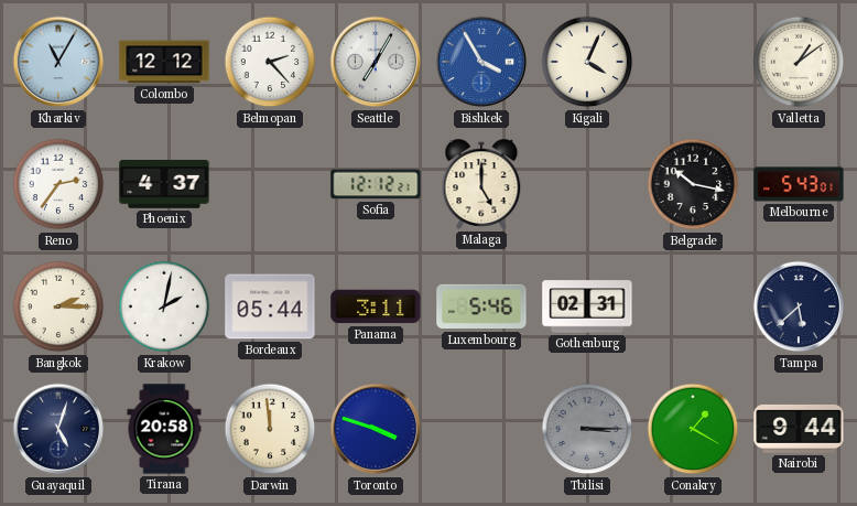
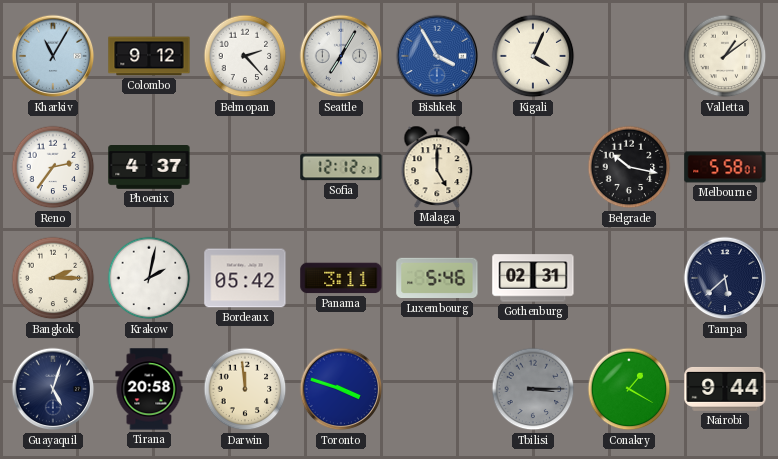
Colombo: 12:12 -> 9:12
Melbourne: 5:43 -> 5:58
Bordeaux: 05:44 -> 05:42
